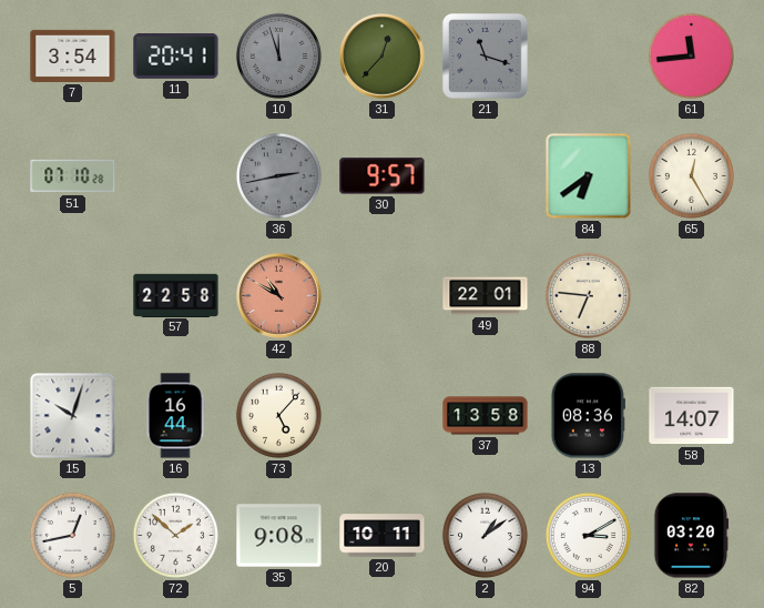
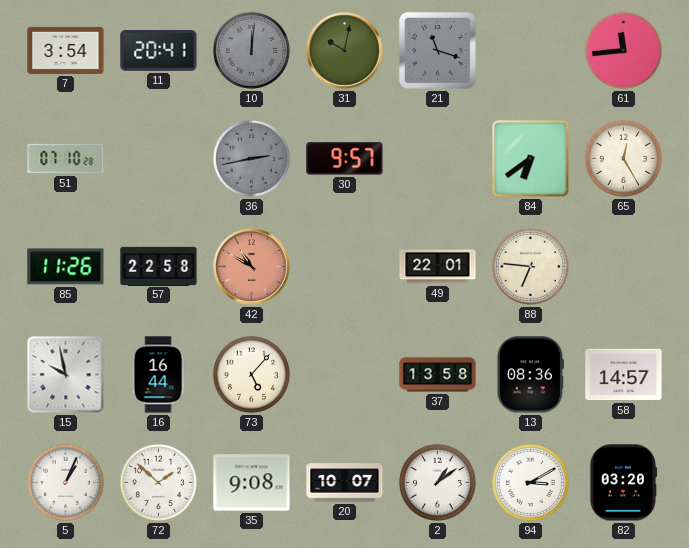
10: 11:57 -> 12:01
31: 12:37 -> 10:02
85: none -> 11:26
15: 10:03 -> 9:58
58: 14:07 -> 14:57
5: 12:43 -> 1:04
20: 10:11 -> 10:07
